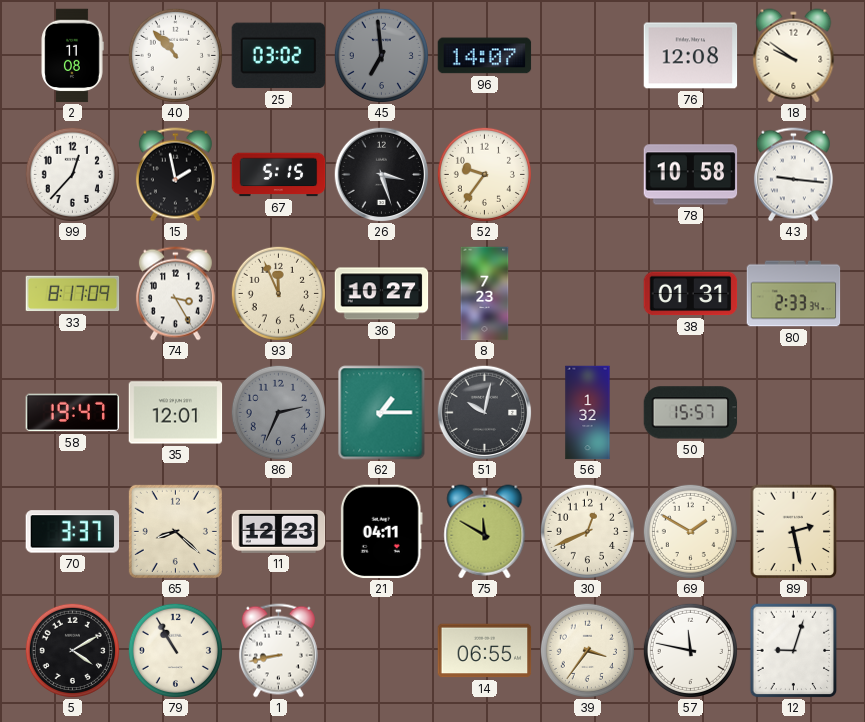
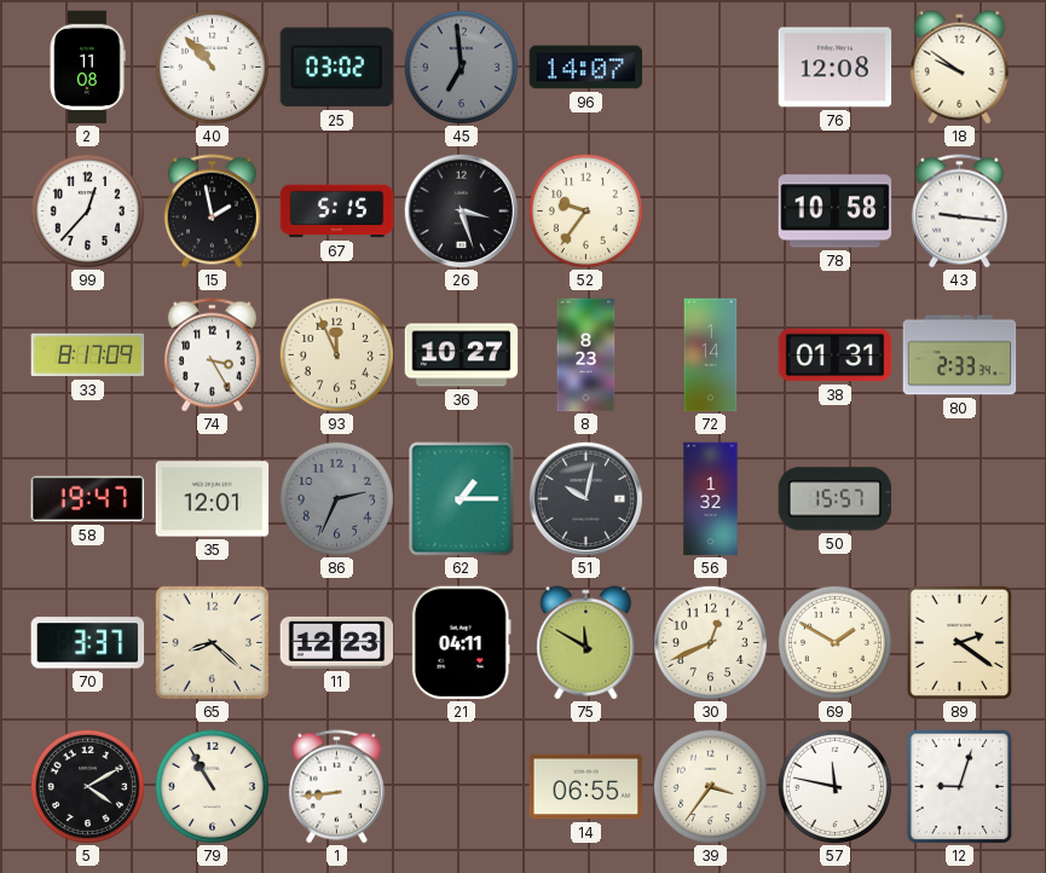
8: 7:23 -> 8:23
72: none -> 1:14
89: 2:28 -> 2:21
1: 8:43 -> 8:44
